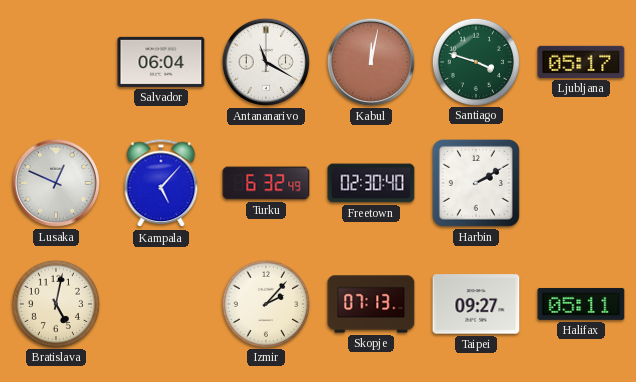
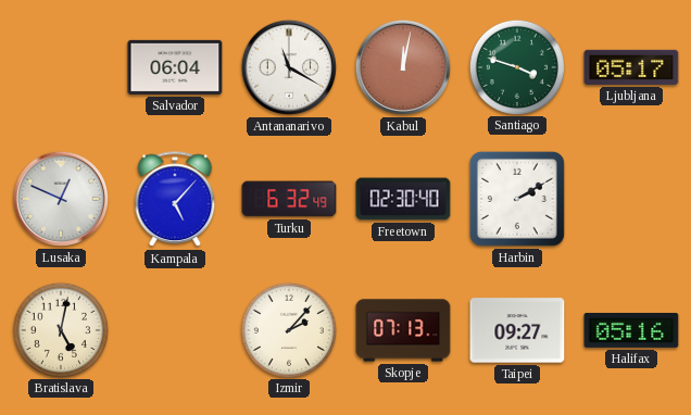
Halifax: 05:11 -> 05:16
